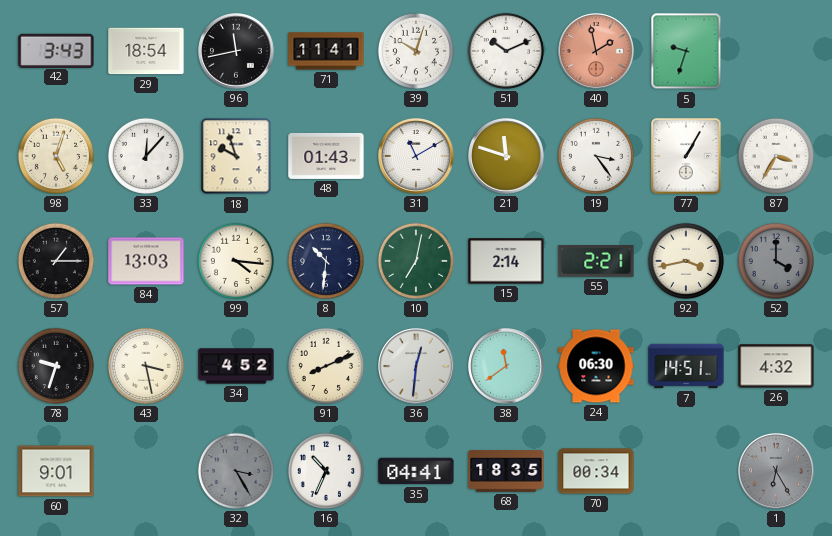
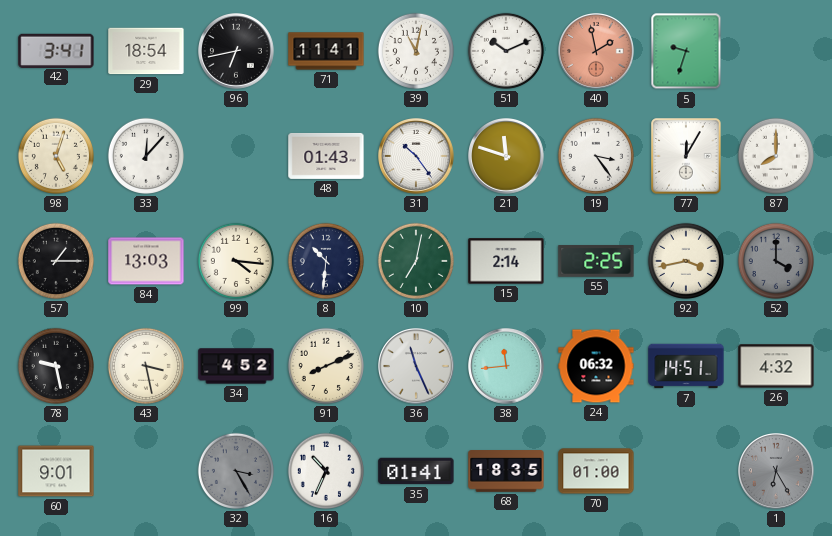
42: 3:43 -> 3:41
96: 11:43 -> 6:43
39: 10:03 -> 11:02
18: 9:57 -> none
31: 11:10 -> 10:24
77: 1:05 -> 12:05
87: 3:35 -> 8:00
55: 2:21 -> 2:25
78: 9:33 -> 9:28
36: 12:31 -> 11:26
38: 11:39 -> 11:44
24: 06:30 -> 06:32
35: 04:41 -> 01:41
70: 00:34 -> 01:00
